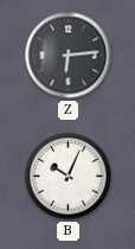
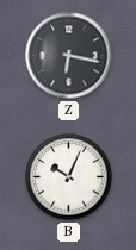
Z: 6:14 -> 6:17
